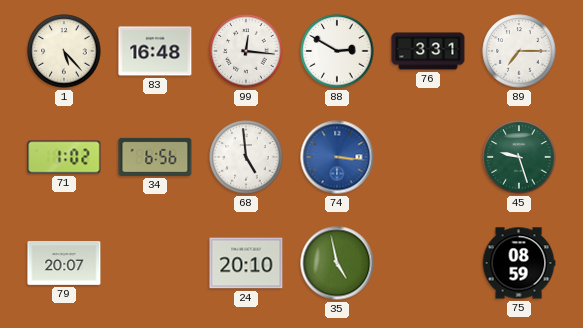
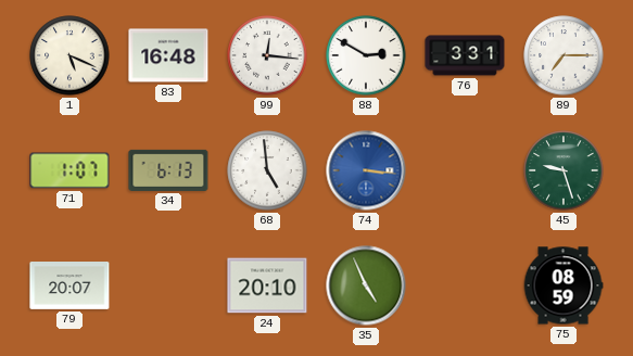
1: 5:23 -> 5:19
71: 1:02 -> 1:07
34: 6:56 -> 6:13
35: 4:58 -> 4:56
